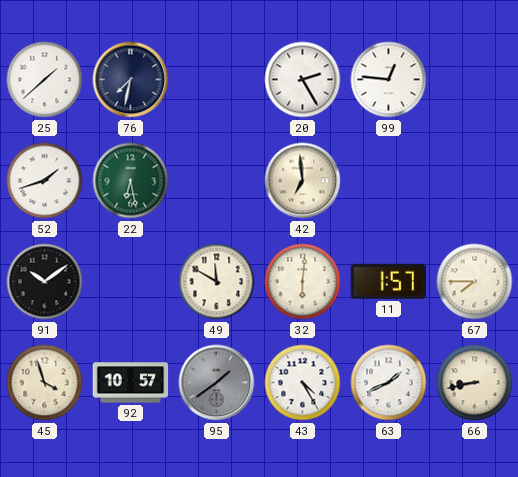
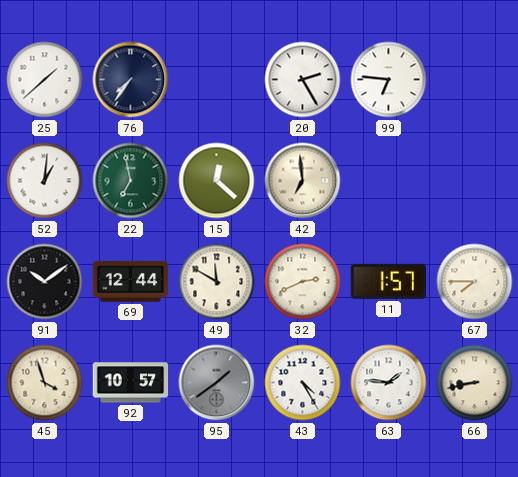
76: 7:32 -> 7:36
99: 12:46 -> 6:46
52: 1:42 -> 1:01
22: 6:28 -> 6:58
15: none -> 12:22
69: none -> 12:44
32: 6:01 -> 2:41
63: 1:41 -> 1:46
